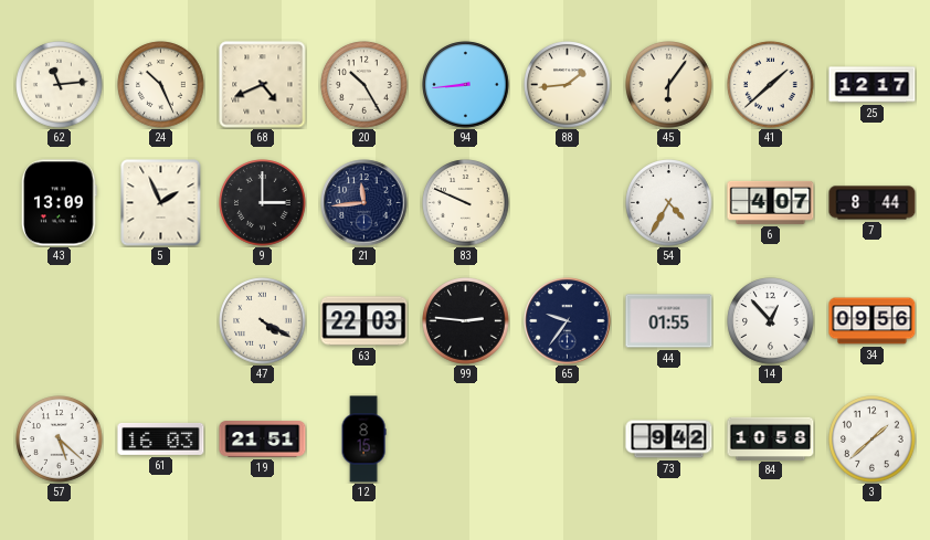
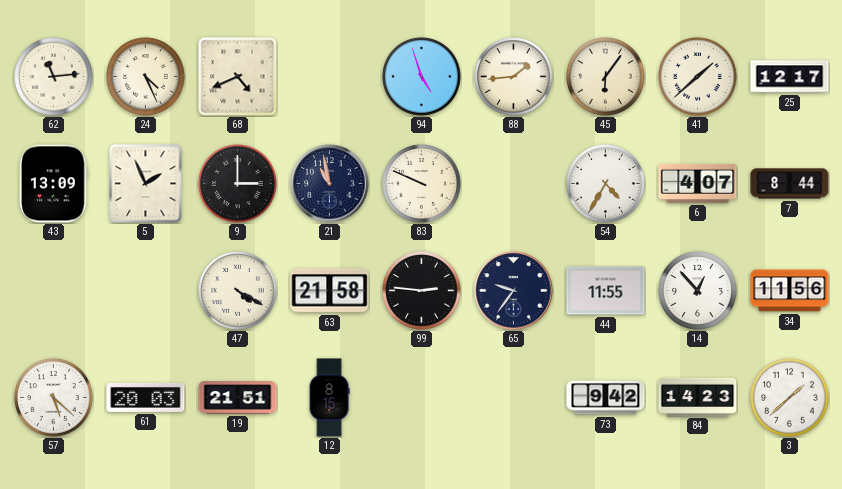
24: 10:26 -> 4:26
20: 10:25 -> none
94: 8:44 -> 4:57
21: 11:44 -> 10:58
63: 22:03 -> 21:58
44: 01:55 -> 11:55
34: 09:56 -> 11:56
61: 16:03 -> 20:03
84: 10:58 -> 14:23
